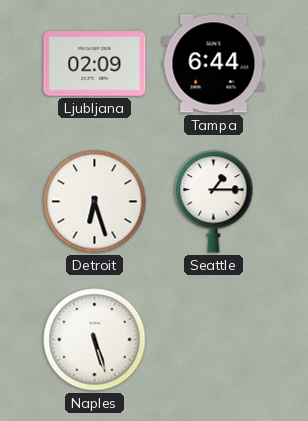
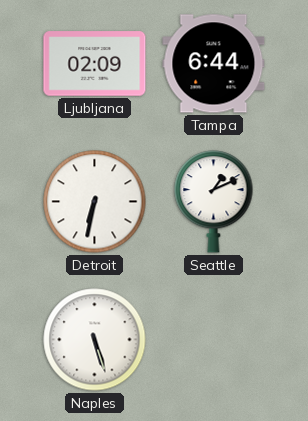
Detroit: 6:27 -> 6:32
Seattle: 1:15 -> 1:11
